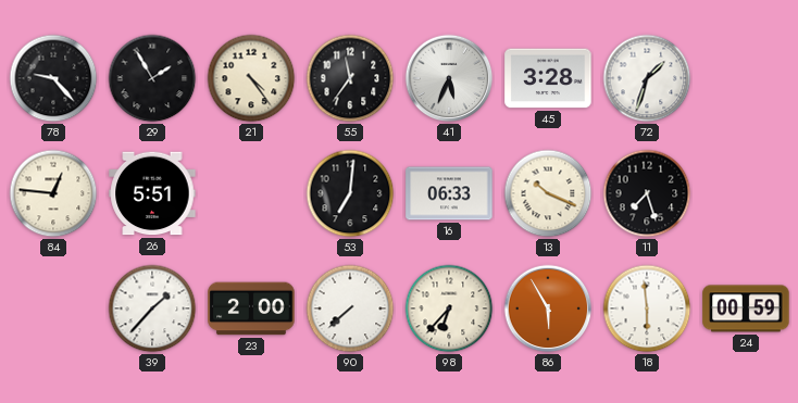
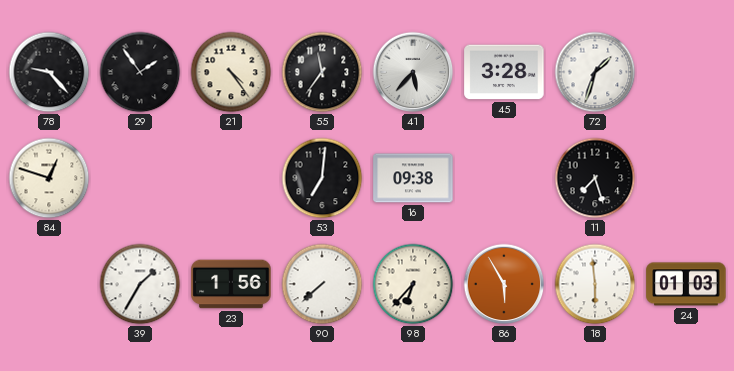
29: 1:55 -> 1:54
41: 5:34 -> 5:37
84: 12:46 -> 12:48
26: 5:51 -> none
16: 06:33 -> 09:38
13: 10:19 -> none
39: 1:37 -> 1:35
23: 2:00 -> 1:56
24: 00:59 -> 01:03
